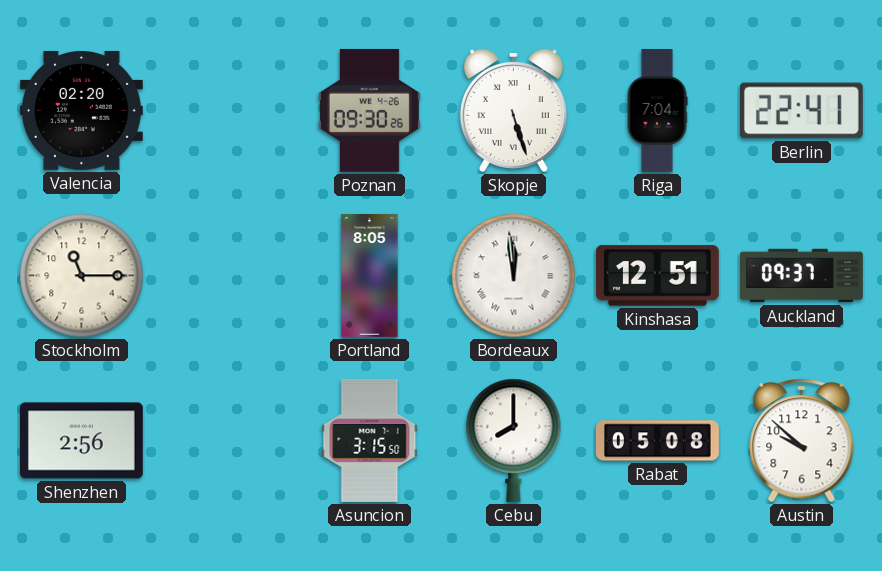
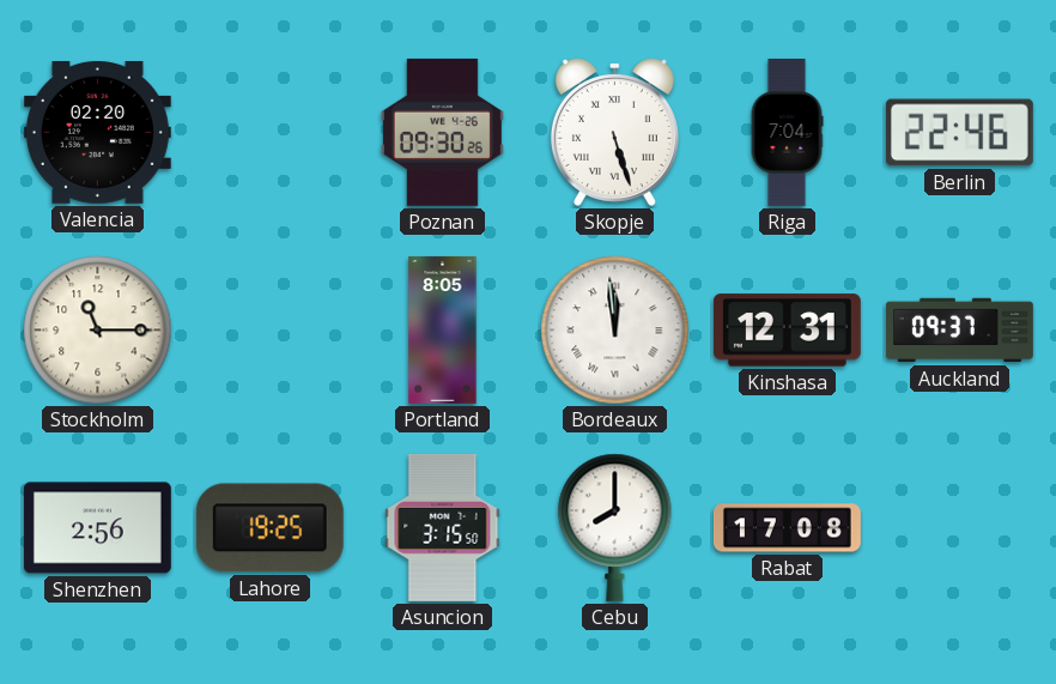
Berlin: 22:41 -> 22:46
Kinshasa: 12:51 -> 12:31
Lahore: none -> 19:25
Rabat: 05:08 -> 17:08
Austin: 9:52 -> none
